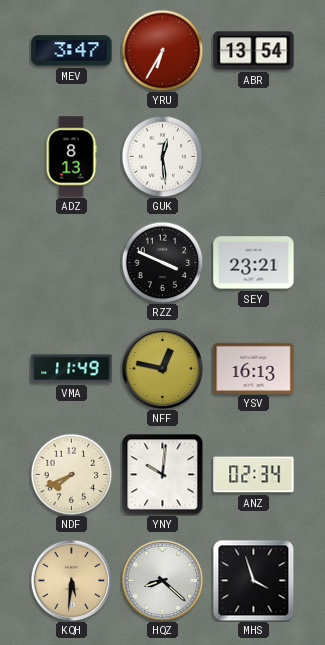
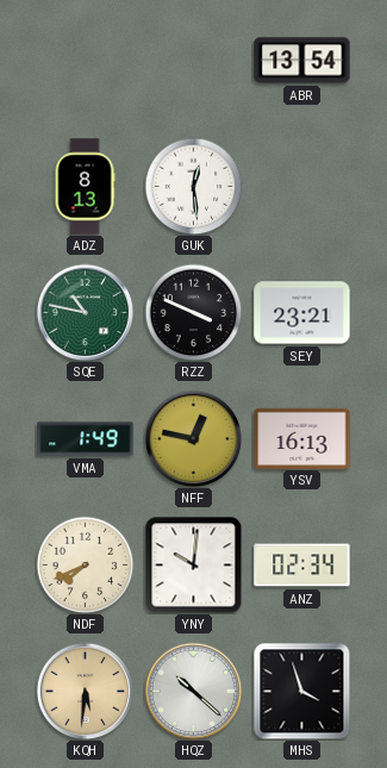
MEV: 3:47 -> none
YRU: 6:35 -> none
SQE: none -> 10:47
VMA: 11:49 -> 1:49
HQZ: 8:22 -> 10:22
